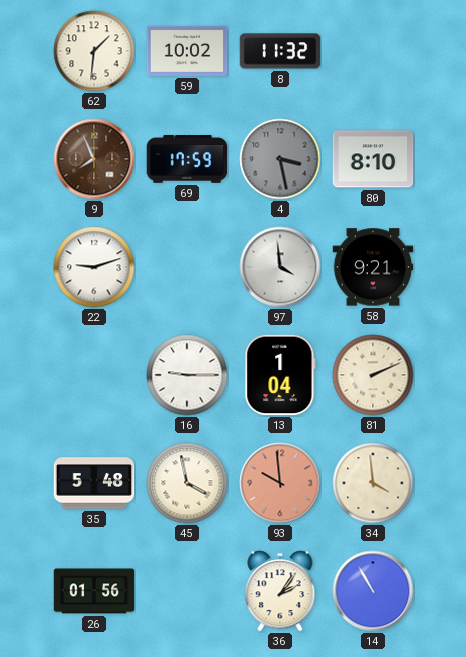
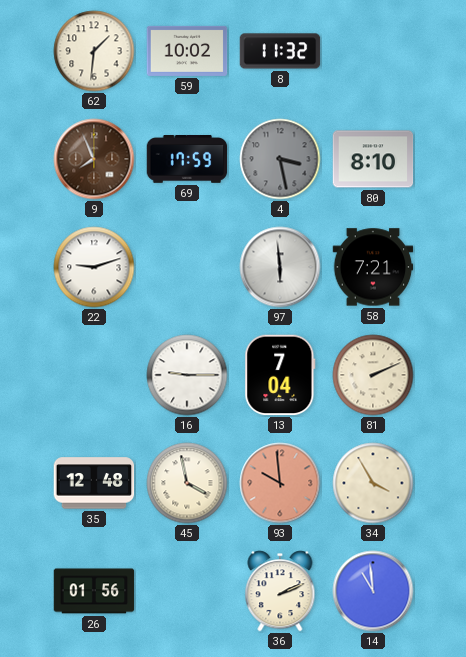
97: 3:59 -> 5:59
58: 9:21 -> 7:21
13: 1:04 -> 7:04
35: 5:48 -> 12:48
34: 3:59 -> 3:55
36: 2:06 -> 2:11
14: 10:55 -> 10:59
